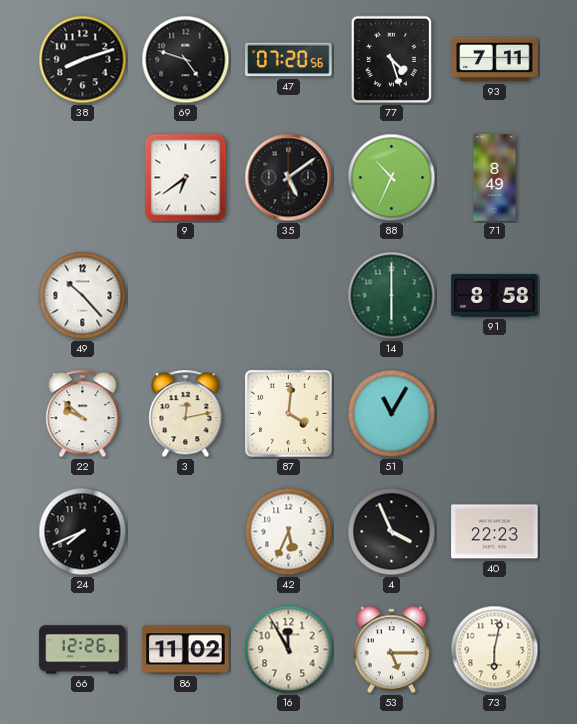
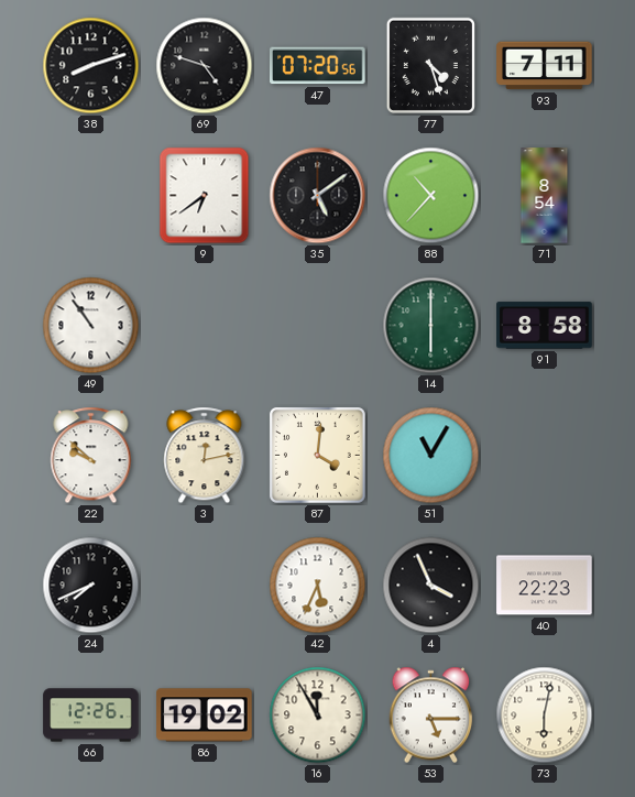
88: 10:34 -> 10:37
71: 8:49 -> 8:54
49: 10:23 -> 10:54
86: 11:02 -> 19:02
